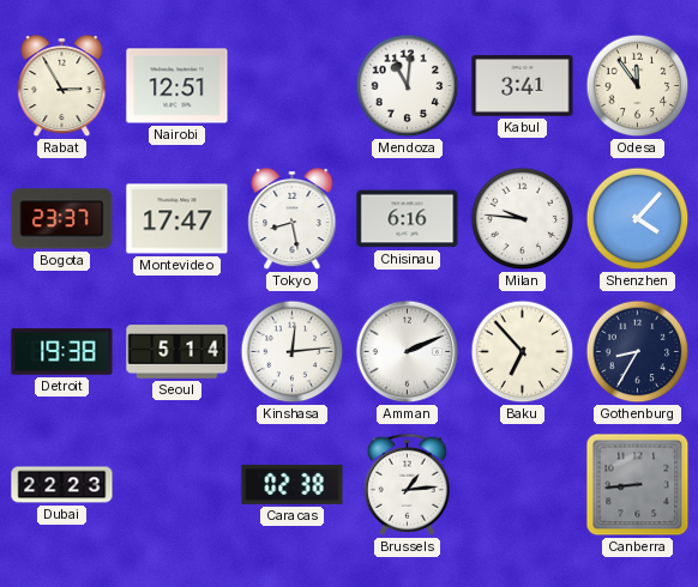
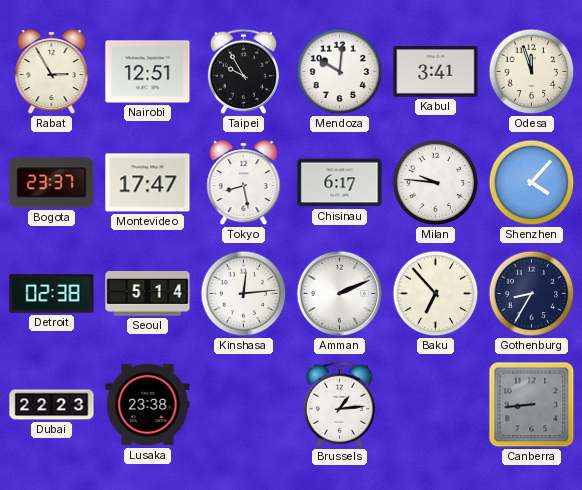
Taipei: none -> 9:55
Mendoza: 11:01 -> 10:01
Odesa: 11:54 -> 11:57
Chisinau: 6:16 -> 6:17
Detroit: 19:38 -> 02:38
Lusaka: none -> 23:38
Caracas: 02:38 -> none
